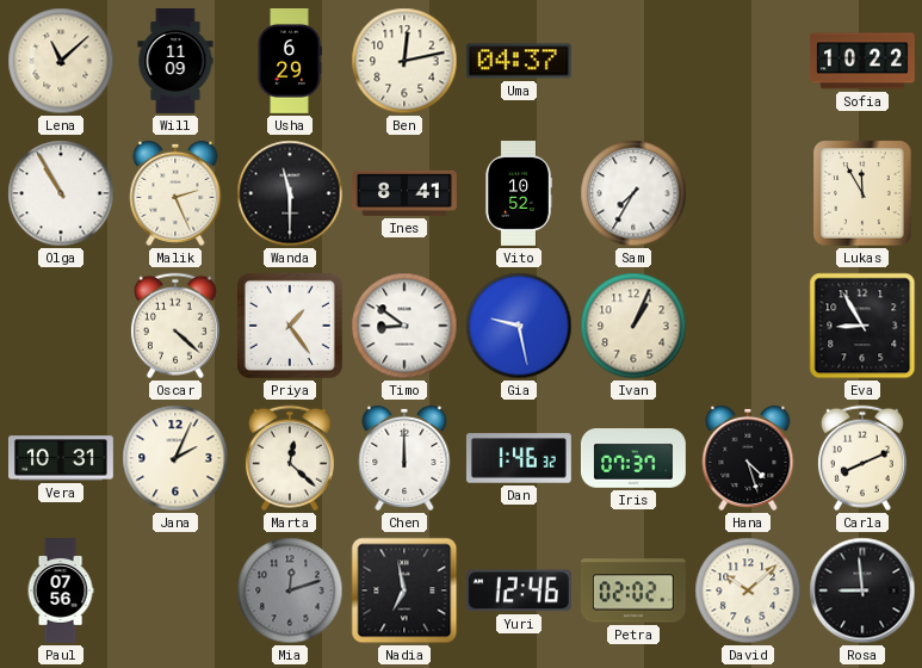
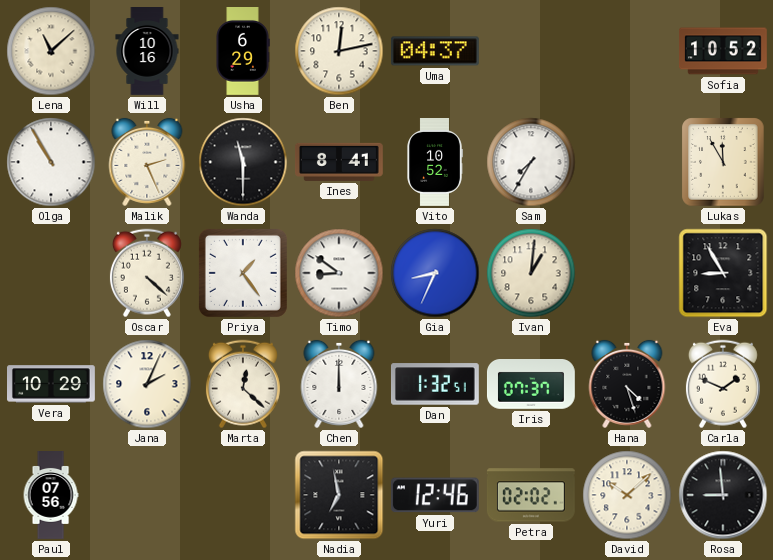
Will: 11:09 -> 10:16
Sofia: 10:22 -> 10:52
Gia: 9:28 -> 8:34
Ivan: 1:04 -> 1:01
Vera: 10:31 -> 10:29
Dan: 1:46 -> 1:32
Carla: 8:11 -> 1:49
Mia: 12:12 -> none
